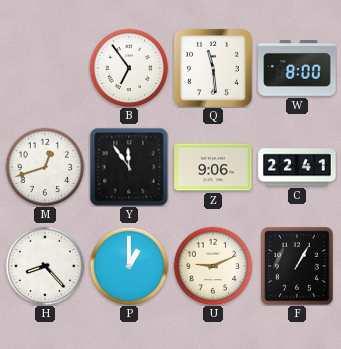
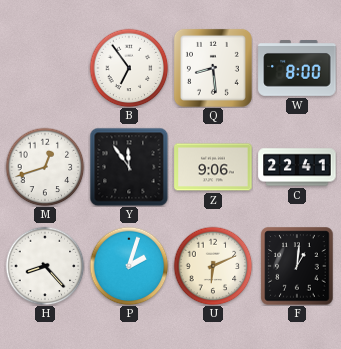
Q: 11:29 -> 8:29
P: 1:00 -> 2:03
U: 9:11 -> 6:11
F: 1:05 -> 1:01
